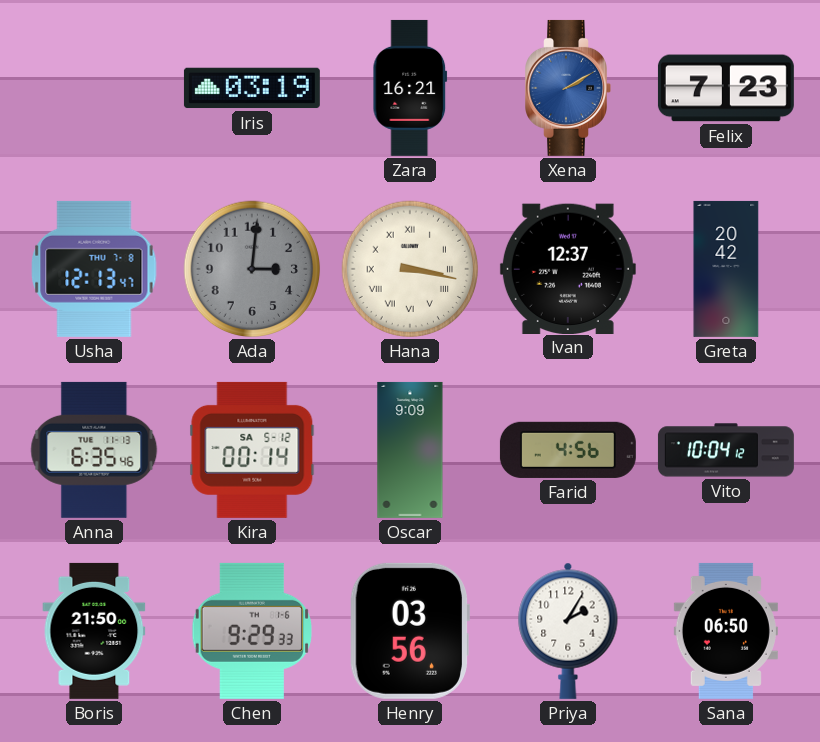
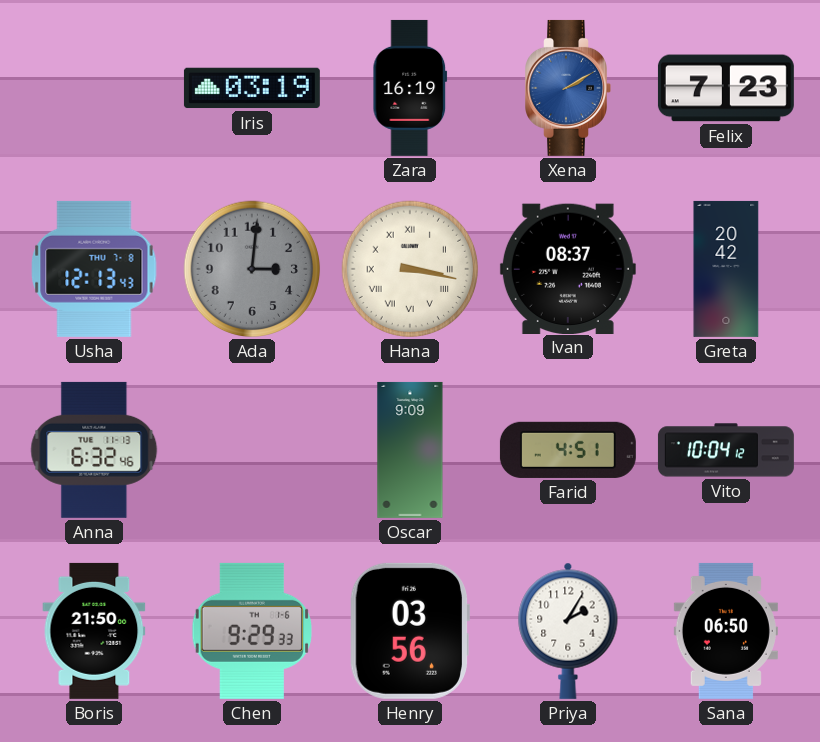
Zara: 16:21 -> 16:19
Usha: 12:13:47 -> 12:13:43
Ivan: 12:37 -> 08:37
Anna: 6:35 -> 6:32
Kira: 00:14 -> none
Farid: 4:56 -> 4:51
